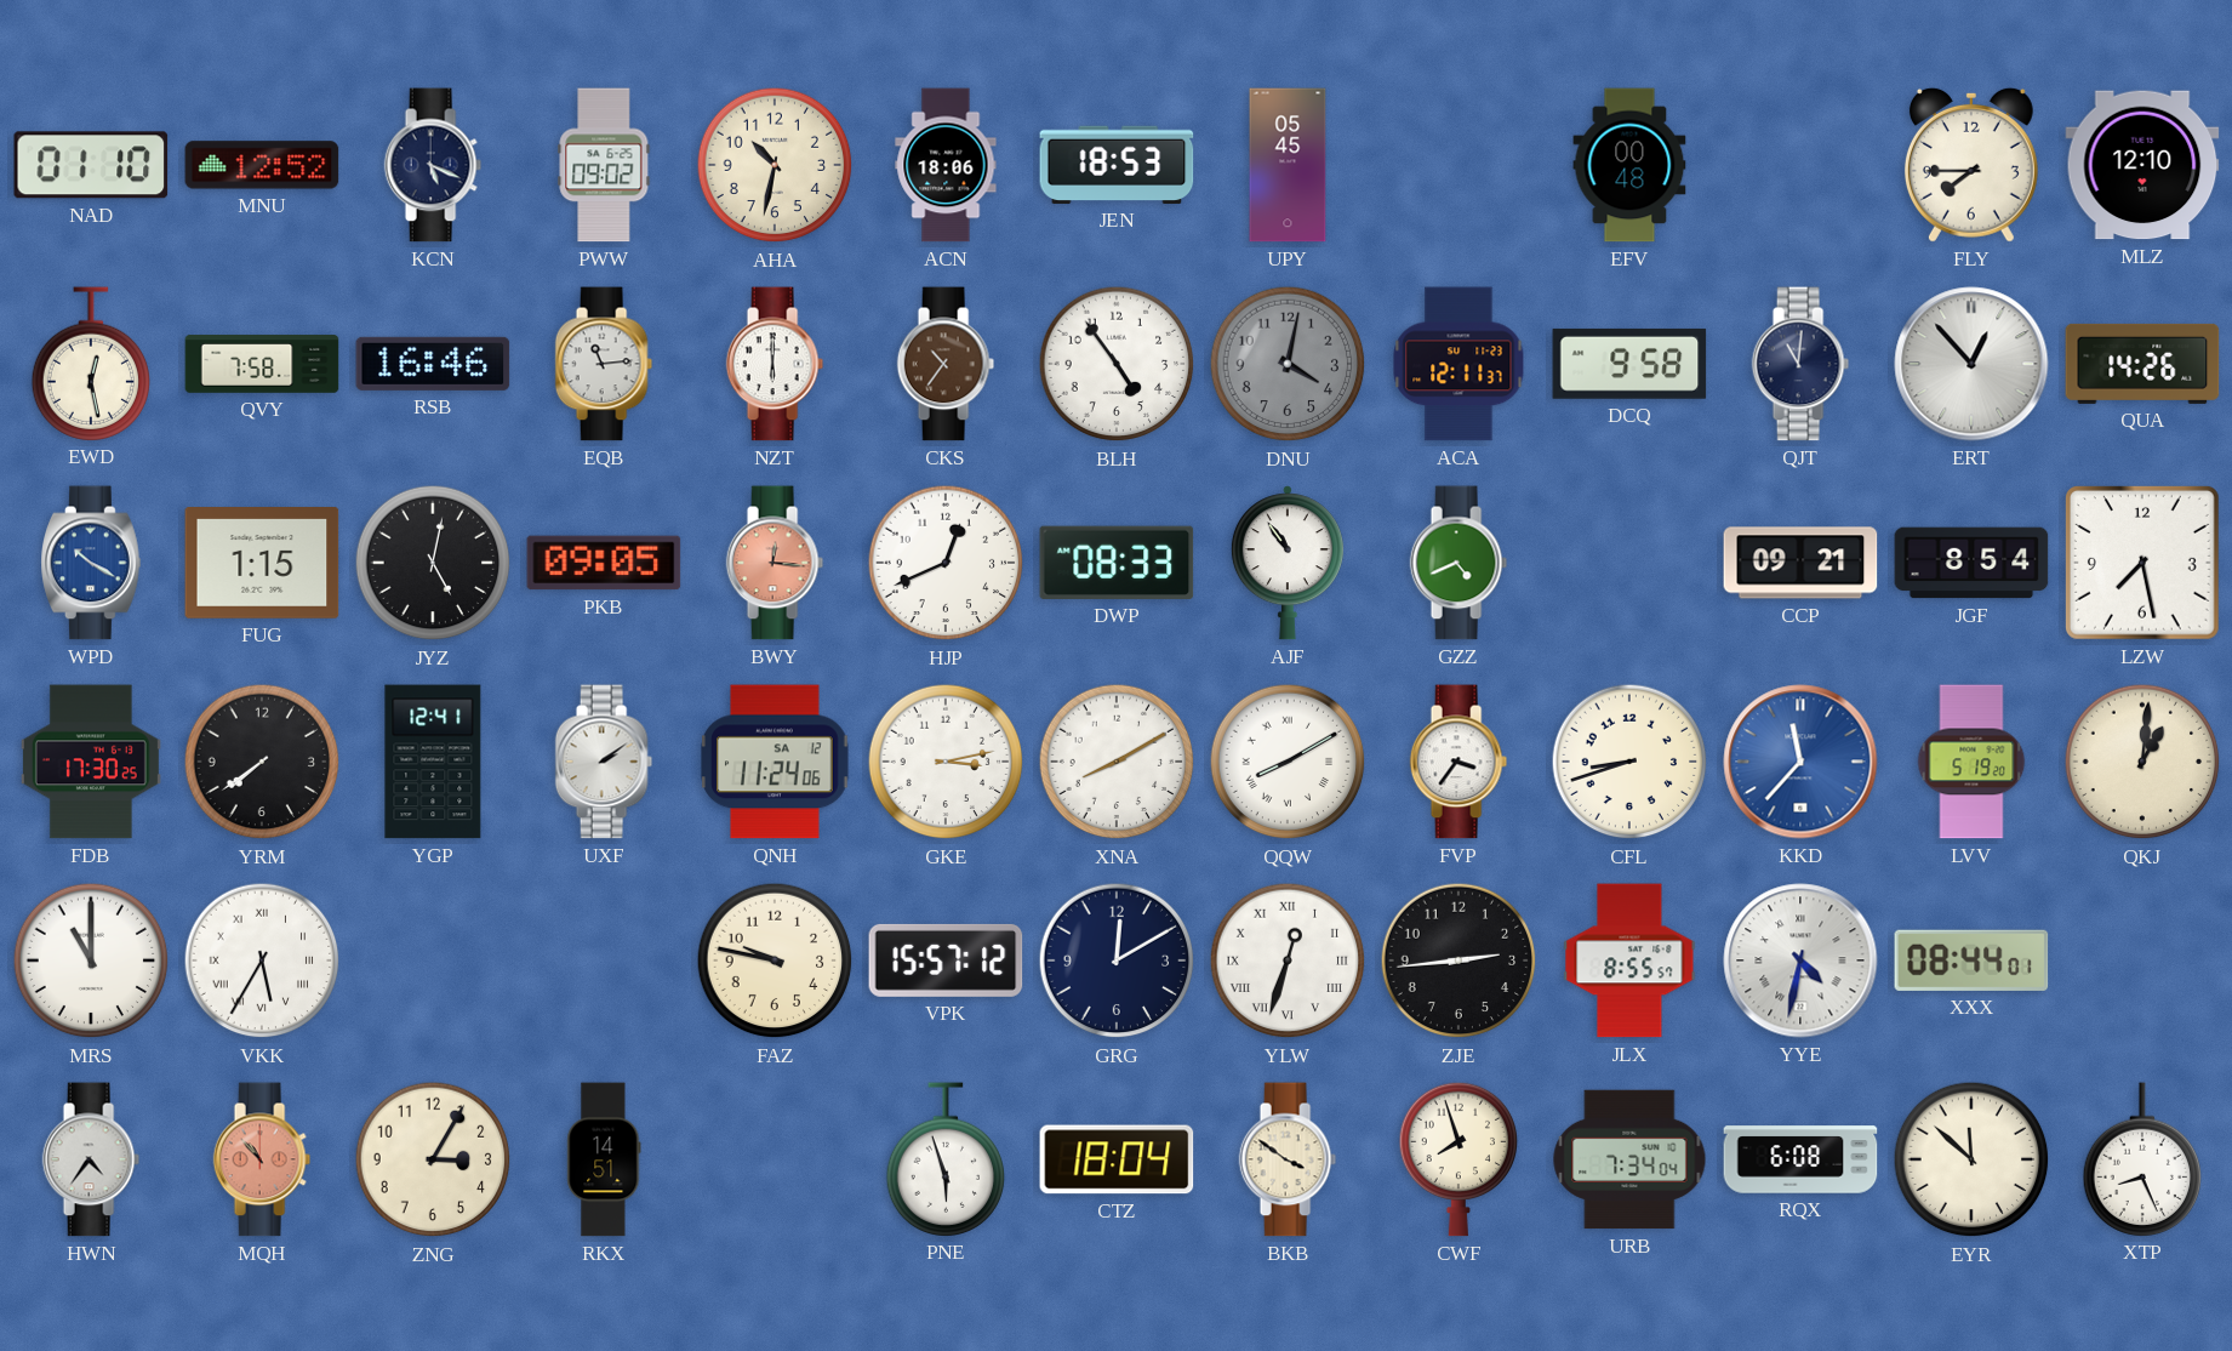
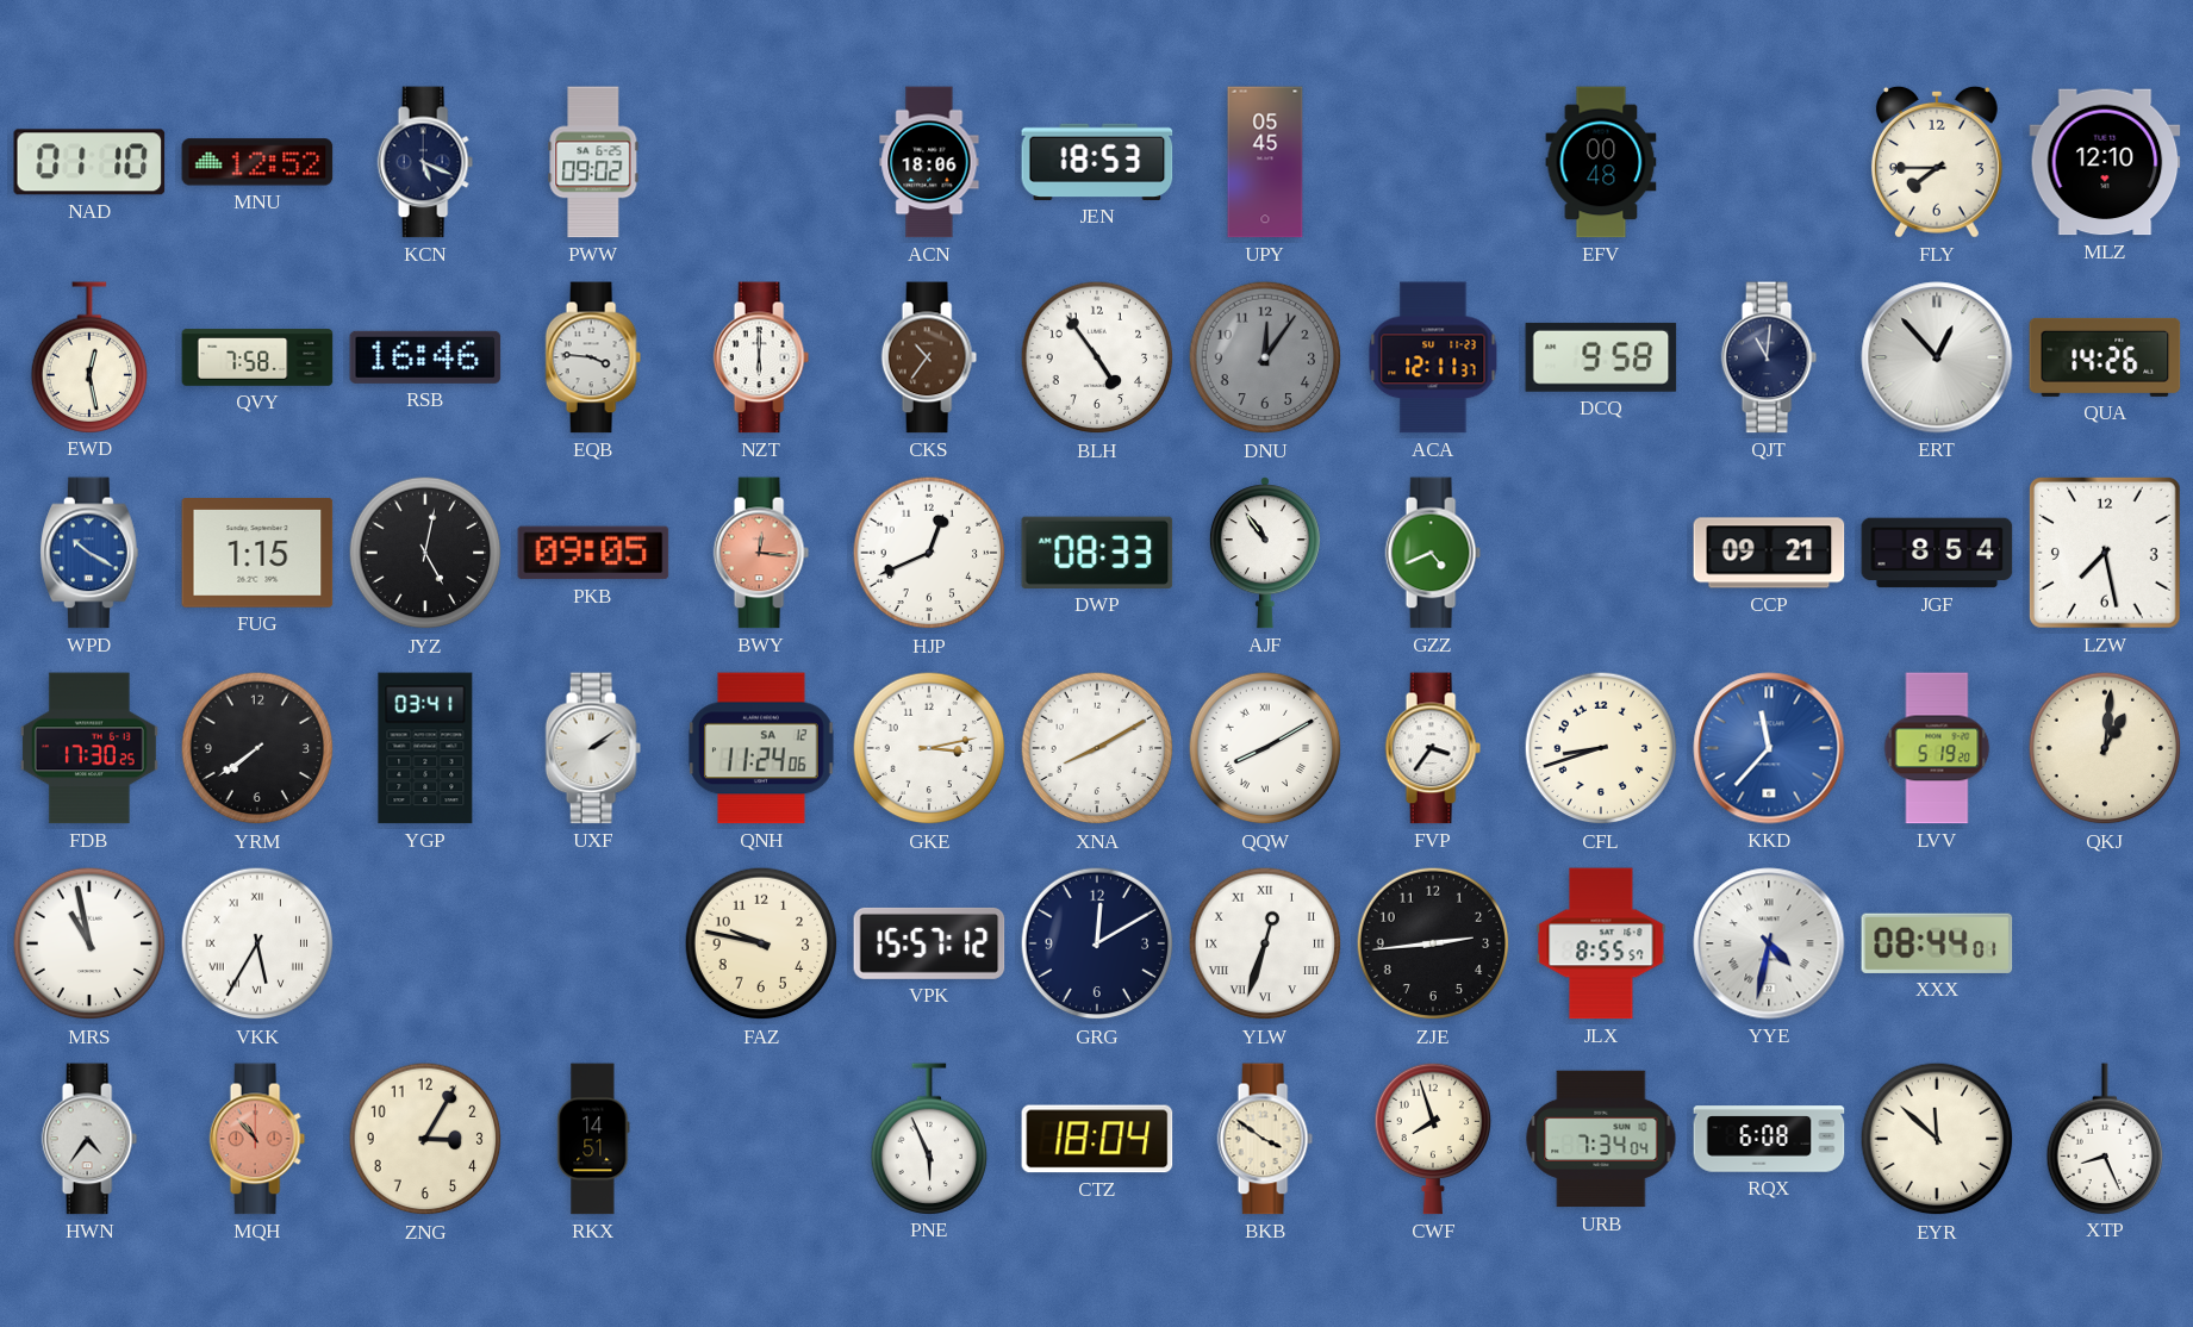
AHA: 10:32 -> none
EQB: 11:14 -> 3:46
DNU: 4:02 -> 12:06
YGP: 12:41 -> 03:41
MRS: 11:00 -> 10:58
PNE: 5:57 -> 5:56
